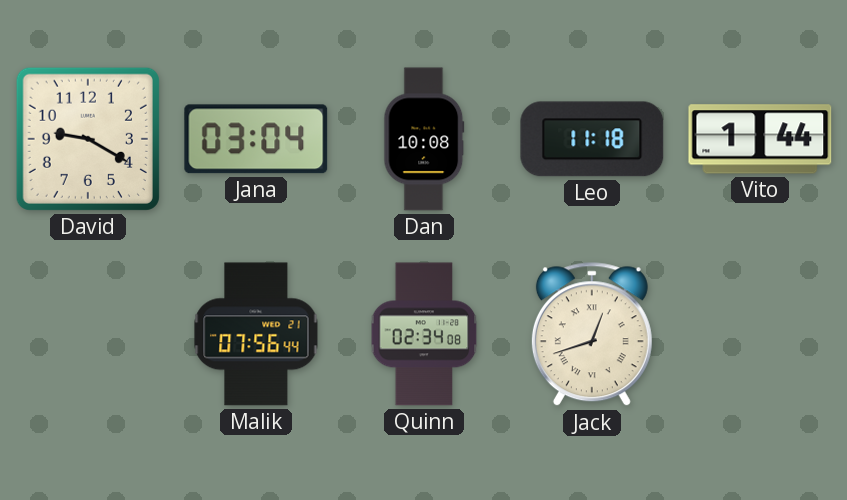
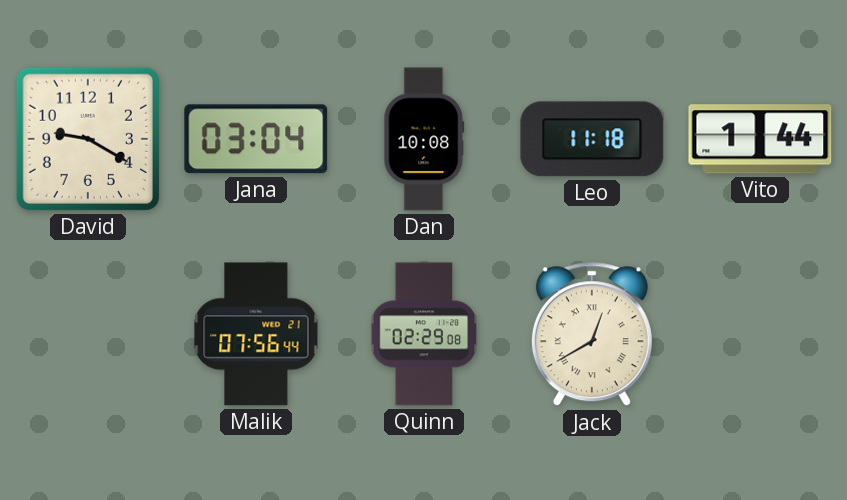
Quinn: 02:34 -> 02:29
Jack: 12:42 -> 12:40
